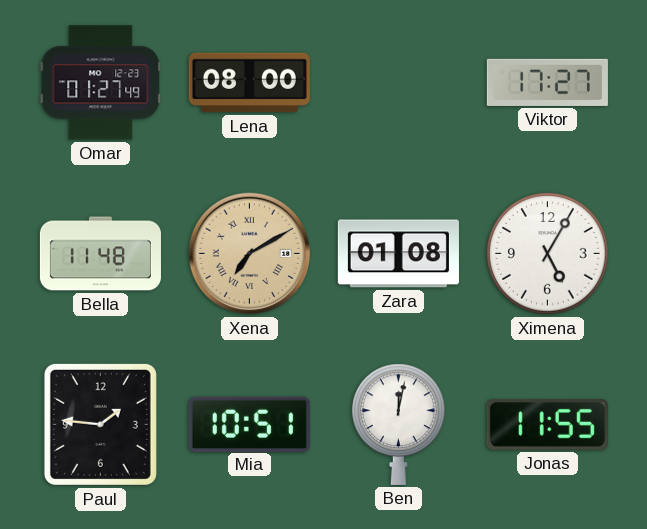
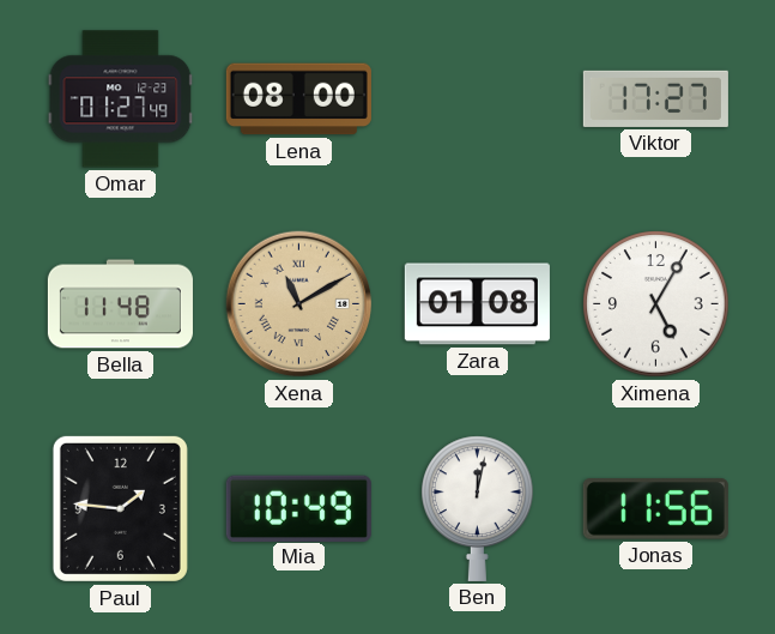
Xena: 7:10 -> 11:10
Mia: 10:51 -> 10:49
Jonas: 11:55 -> 11:56
